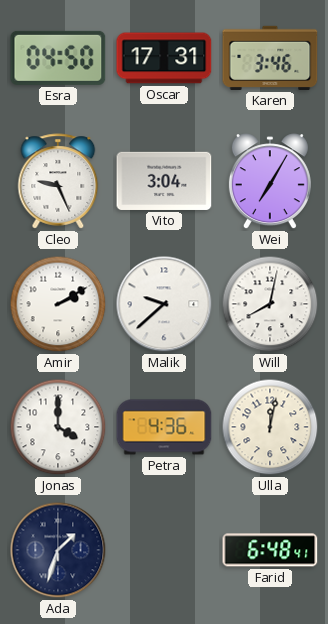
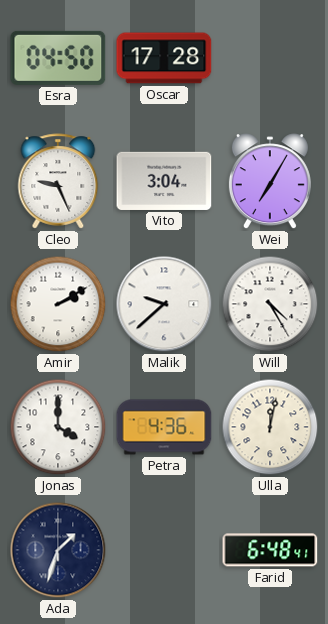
Oscar: 17:31 -> 17:28
Karen: 3:46 -> none
Will: 8:02 -> 4:25
